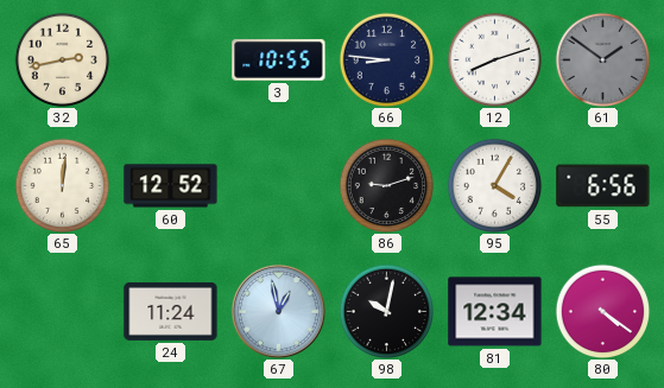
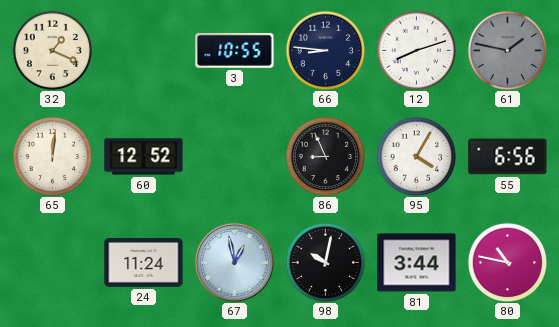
32: 2:43 -> 1:19
61: 1:51 -> 1:47
86: 9:12 -> 8:56
81: 12:34 -> 3:44
80: 4:21 -> 10:47
